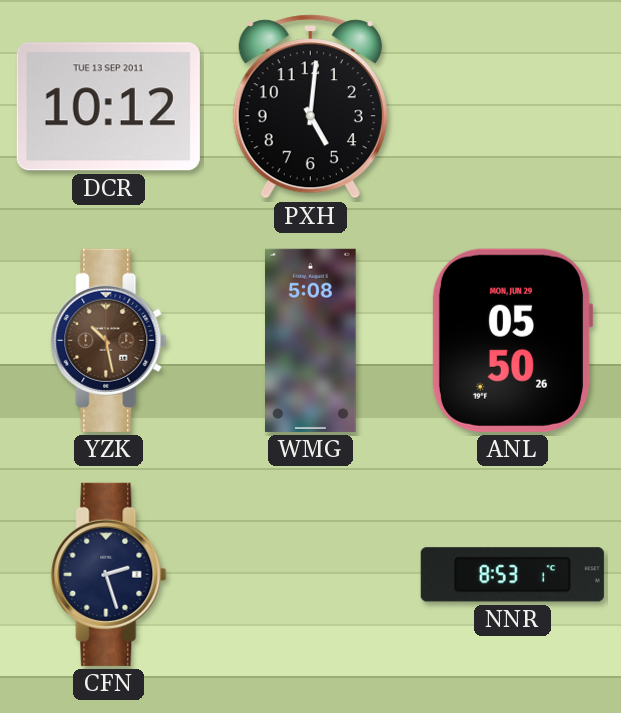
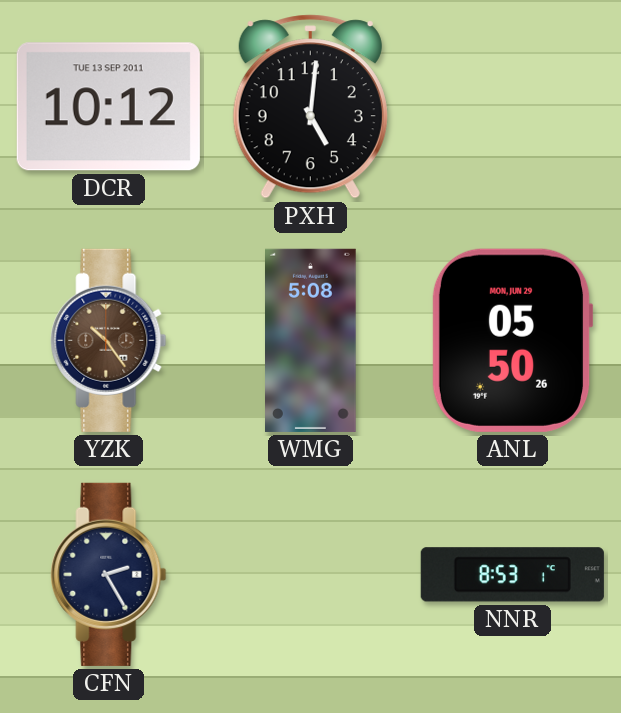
YZK: 10:28 -> 10:24
CFN: 2:27 -> 2:25
